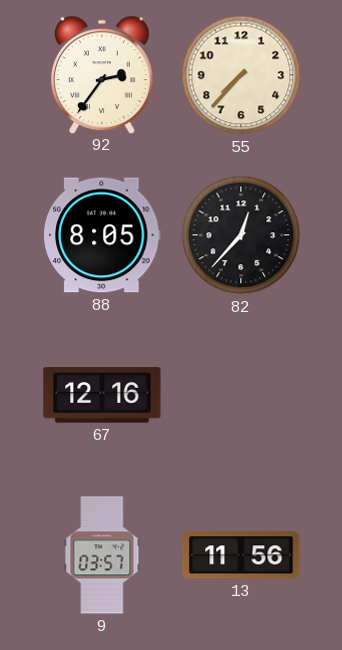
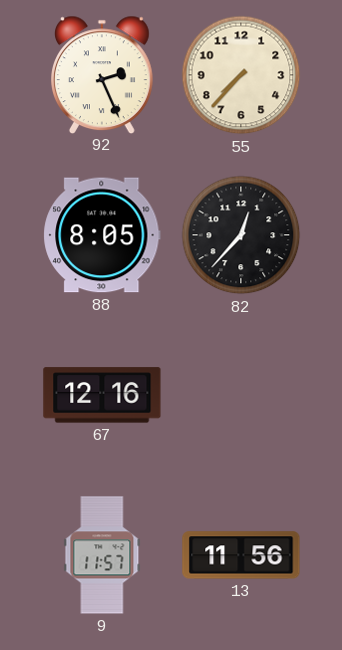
92: 2:36 -> 2:26
9: 03:57 -> 11:57
